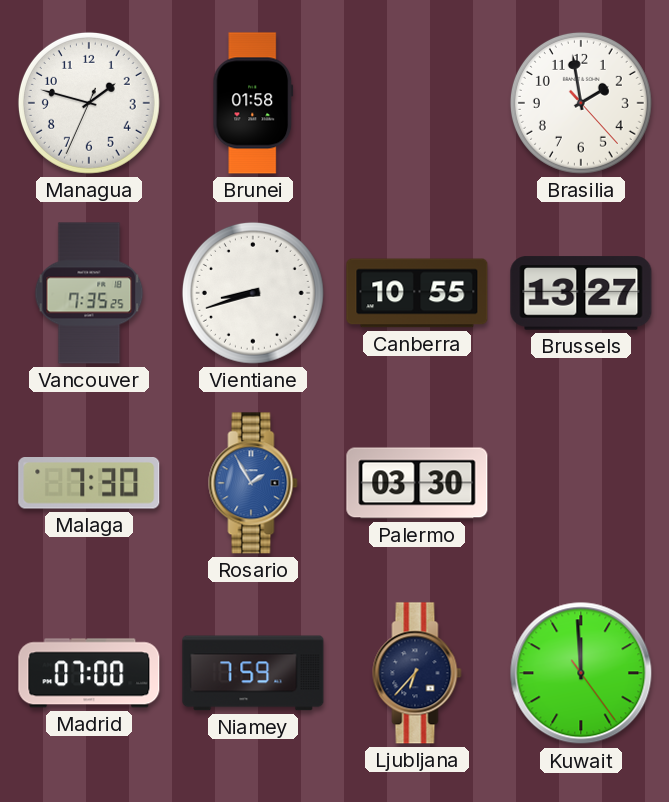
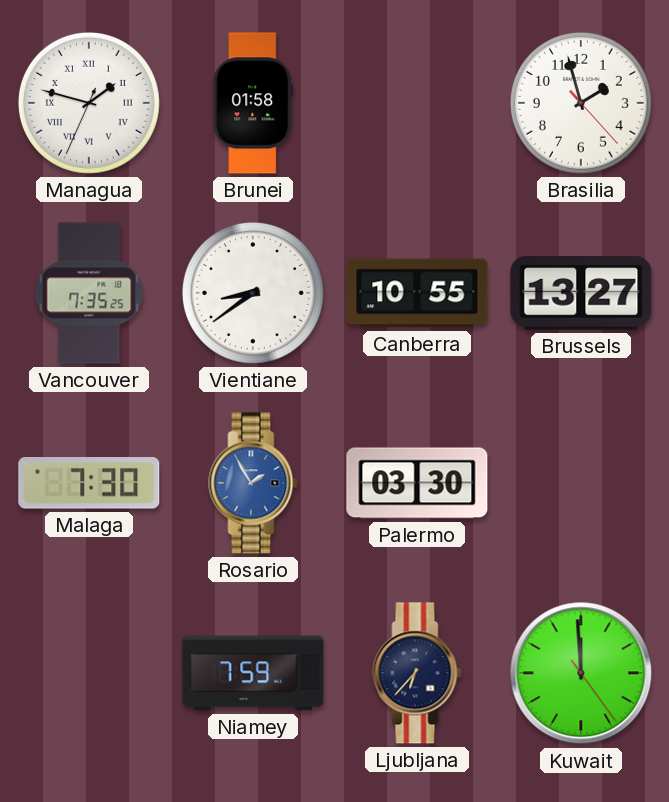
Managua numerals: Arabic -> Roman
Brasilia: 1:58 -> 1:57
Vientiane: 8:42 -> 8:39
Madrid: 07:00 -> none
